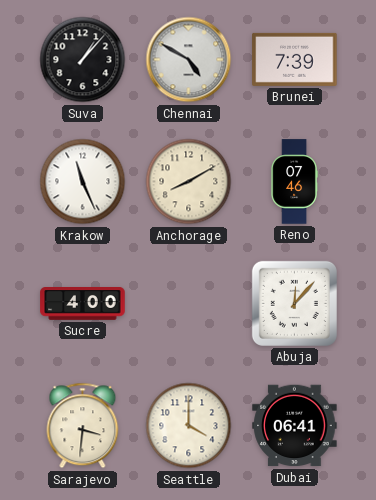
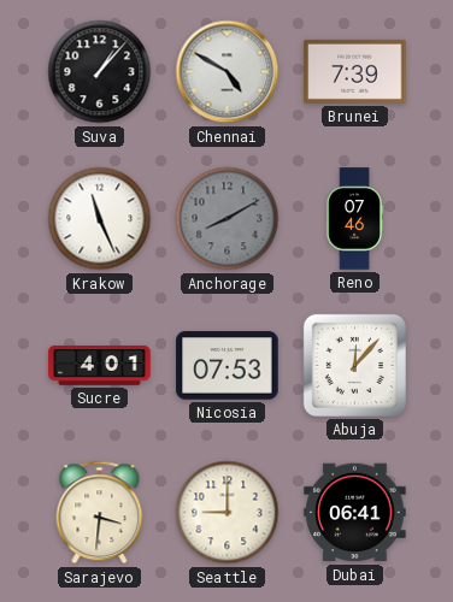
Anchorage dial: cream -> grey
Sucre: 4:00 -> 4:01
Nicosia: none -> 07:53
Seattle: 4:00 -> 9:00
